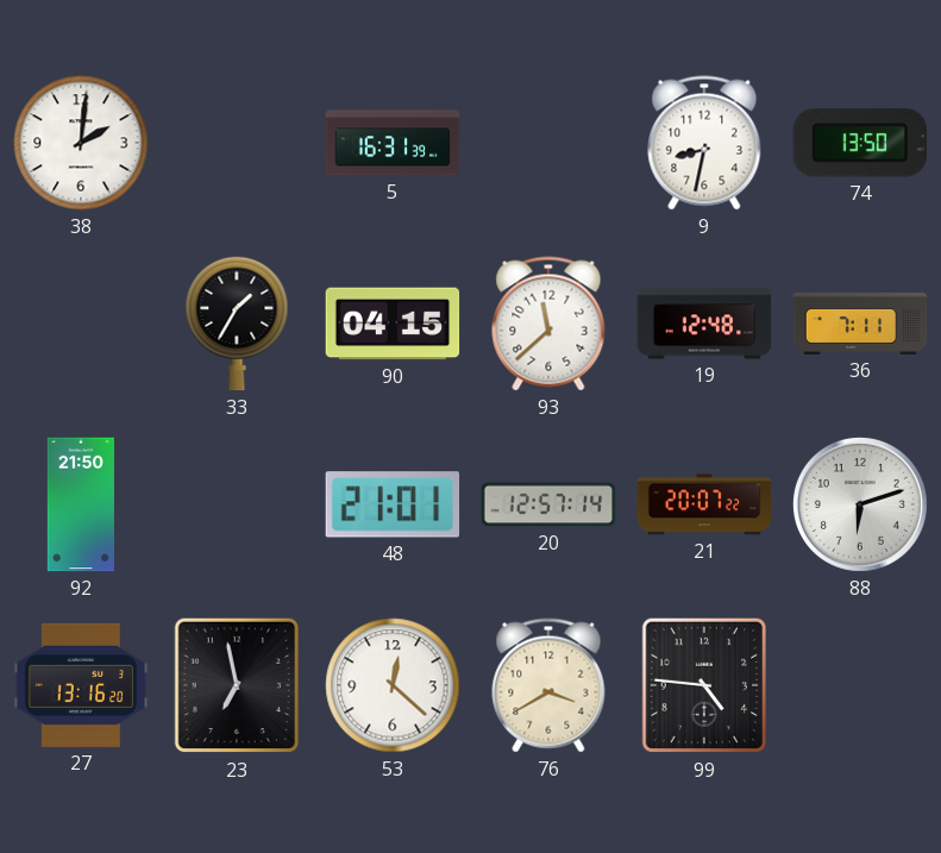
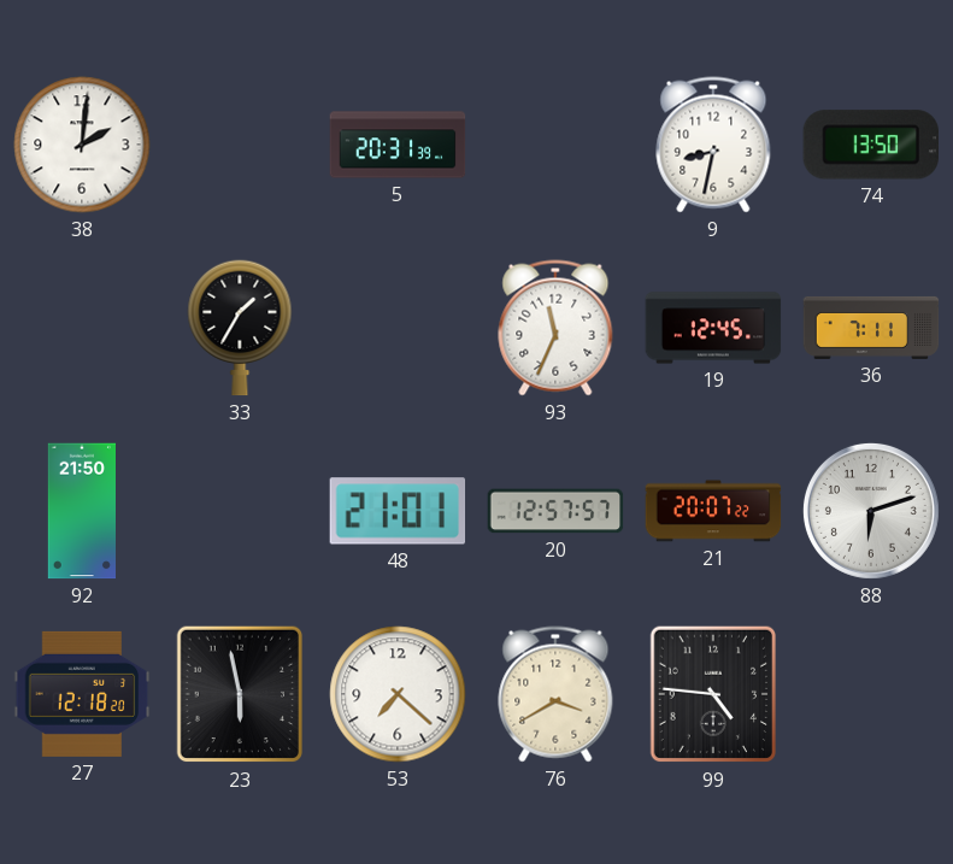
5: 16:31 -> 20:31
90: 04:15 -> none
93: 11:38 -> 11:34
19: 12:48 -> 12:45
20: 12:57:14 -> 12:57:57
27: 13:16 -> 12:18
23: 6:58 -> 5:58
53: 12:22 -> 7:22
